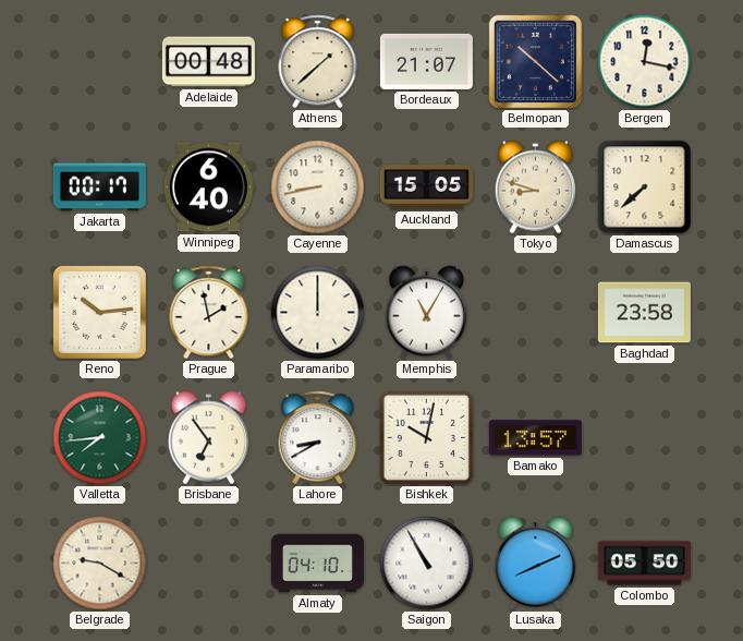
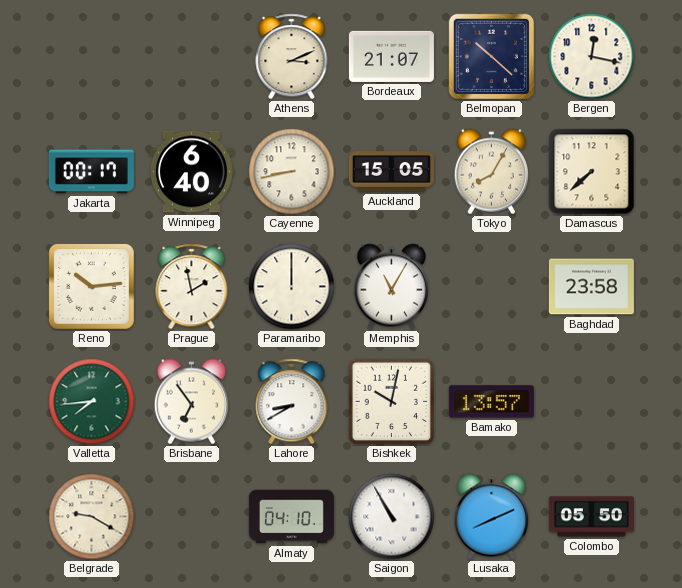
Adelaide: 00:48 -> none
Athens: 1:38 -> 3:11
Tokyo: 8:48 -> 8:05
